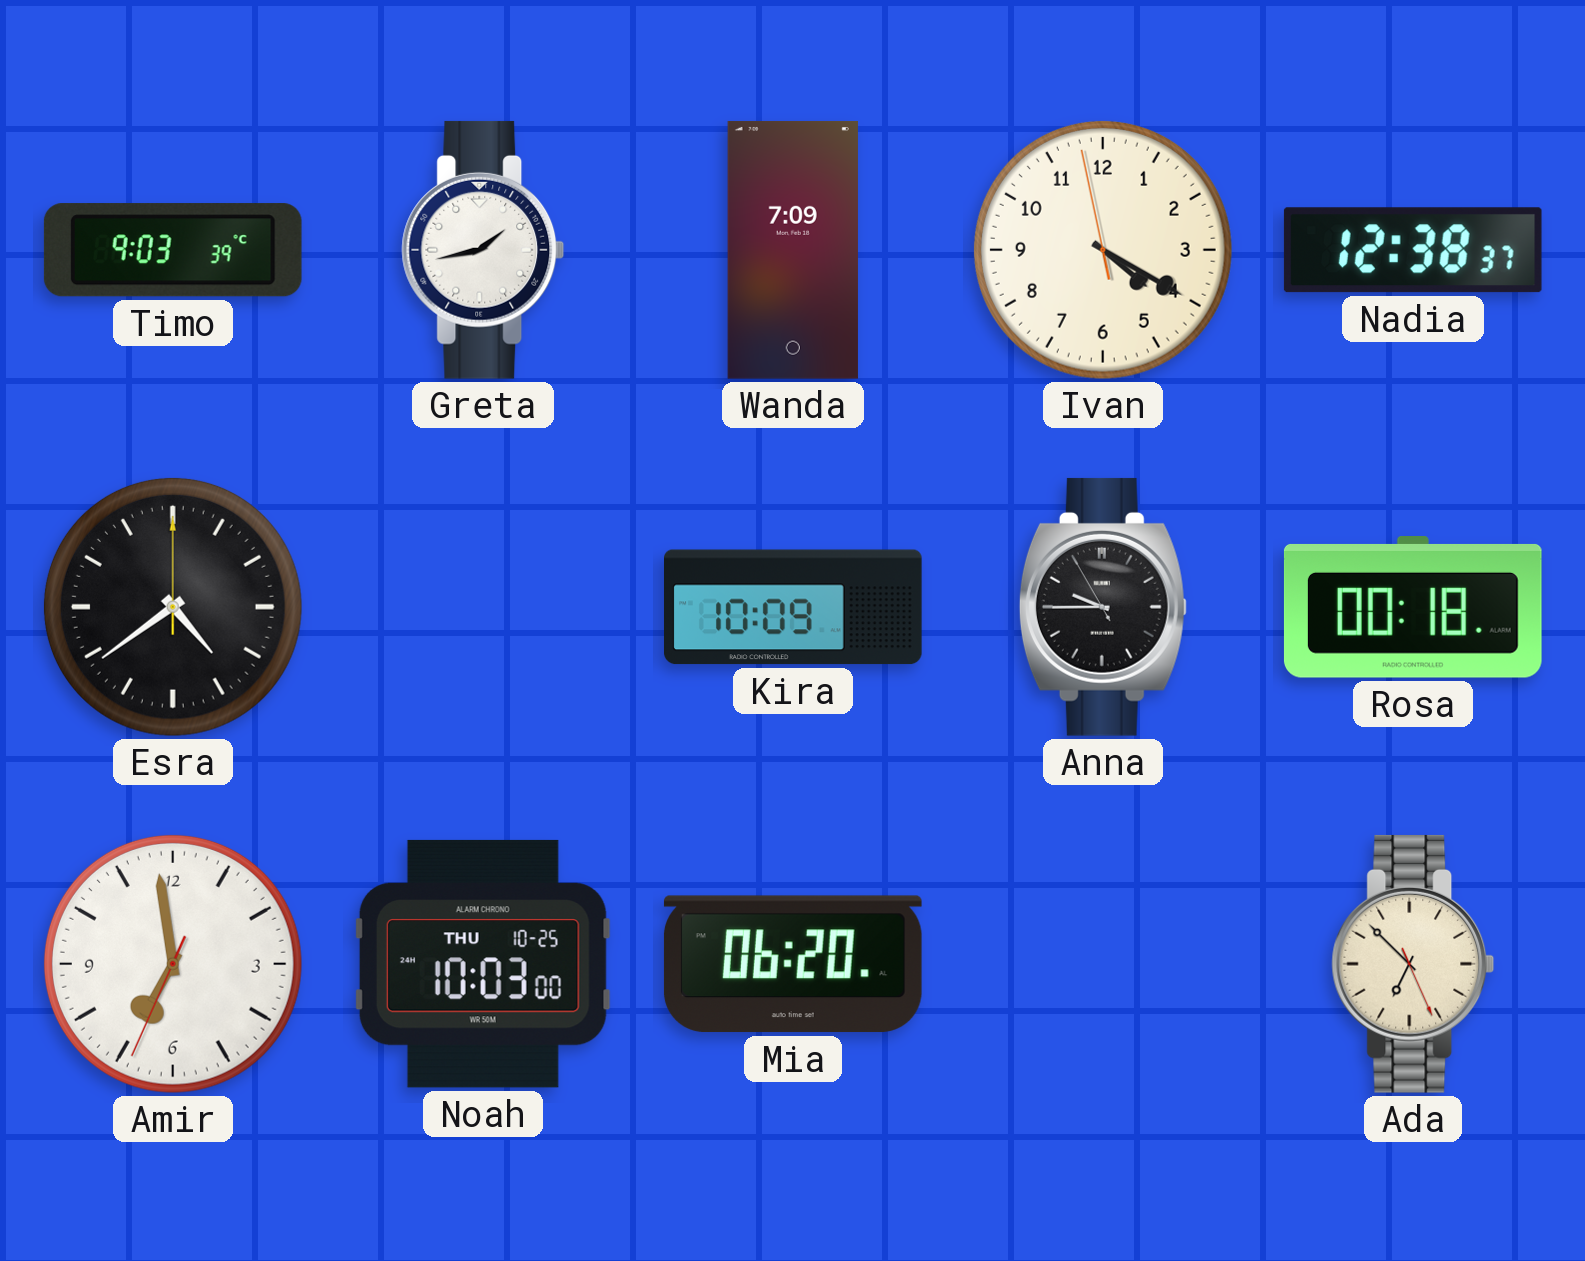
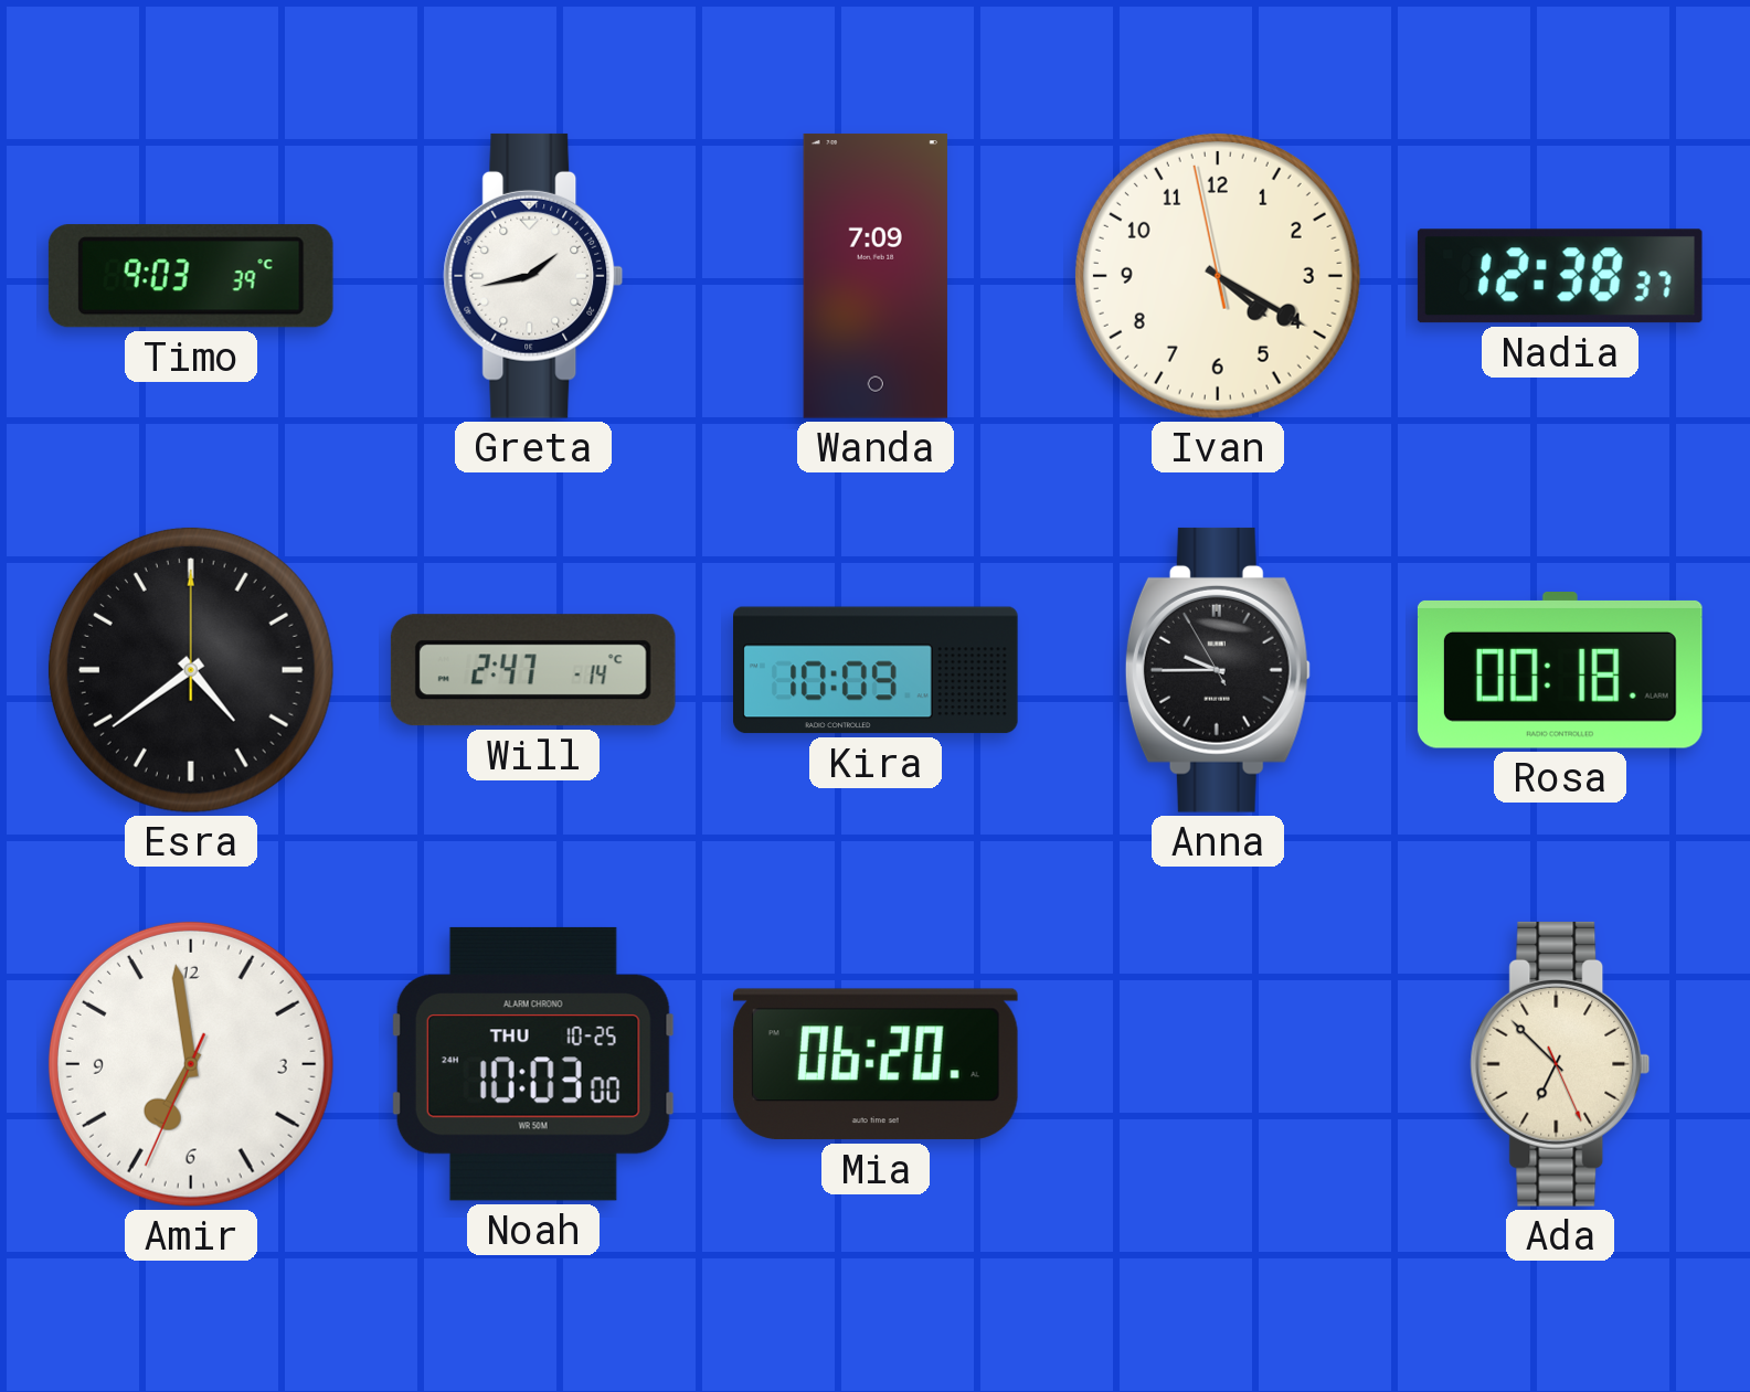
Will: none -> 2:47
